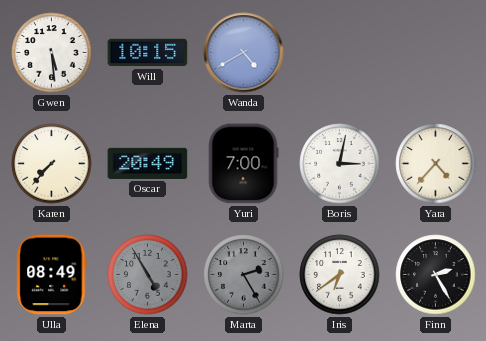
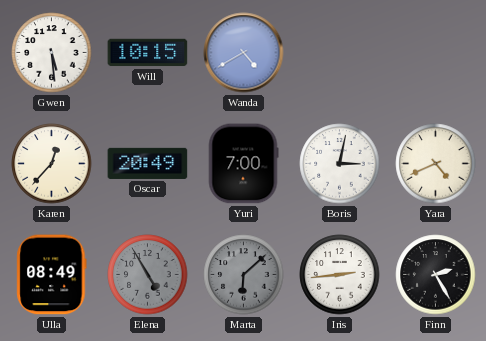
Karen: 7:37 -> 12:37
Yara: 4:37 -> 4:41
Marta: 2:25 -> 6:08
Iris: 6:39 -> 2:44
